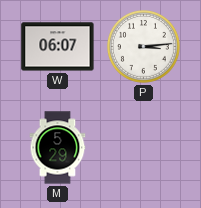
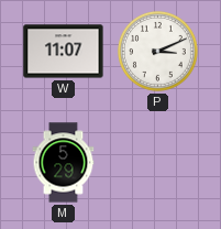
W: 06:07 -> 11:07
P: 3:14 -> 3:11
